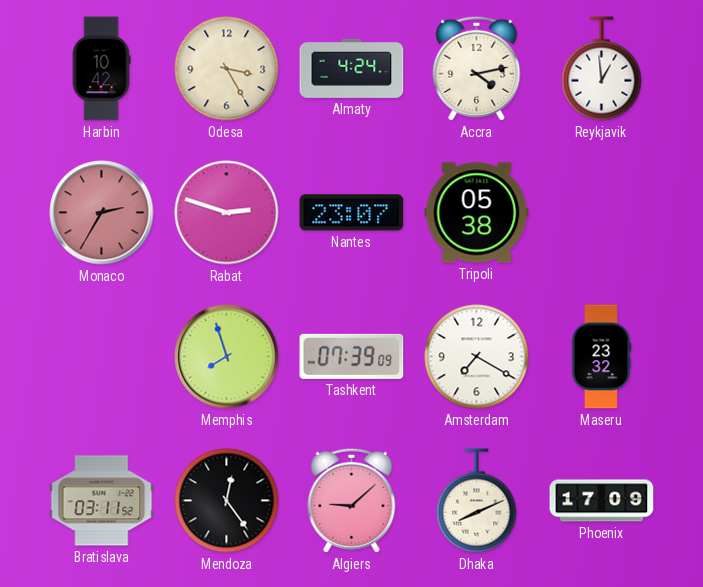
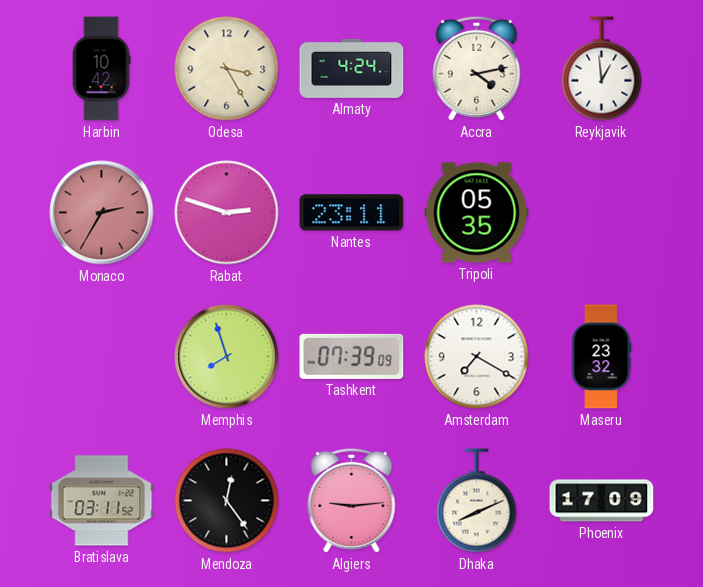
Nantes: 23:07 -> 23:11
Tripoli: 05:38 -> 05:35
Algiers: 9:08 -> 9:14
